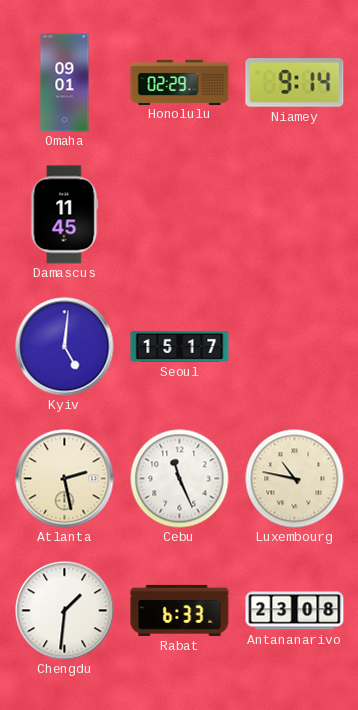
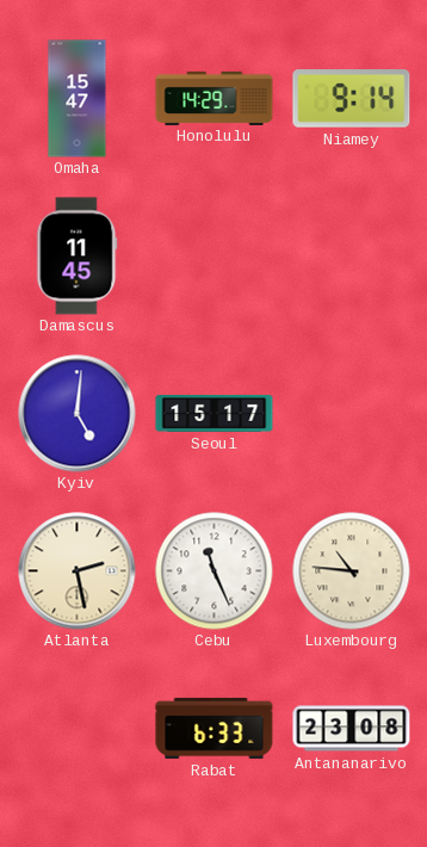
Omaha: 09:01 -> 15:47
Honolulu: 02:29 -> 14:29
Luxembourg: 10:47 -> 10:46
Chengdu: 1:31 -> none
